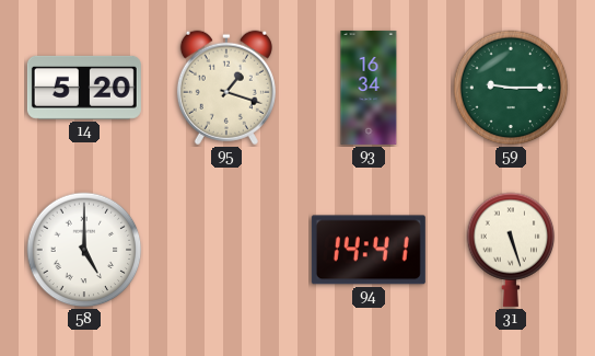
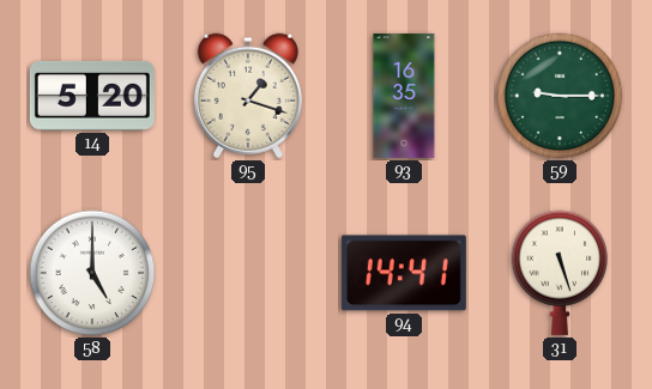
93: 16:34 -> 16:35
